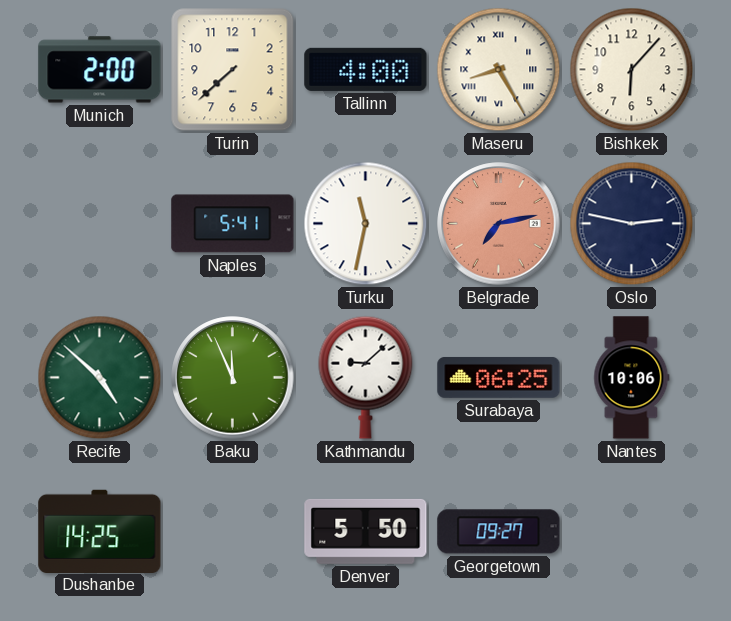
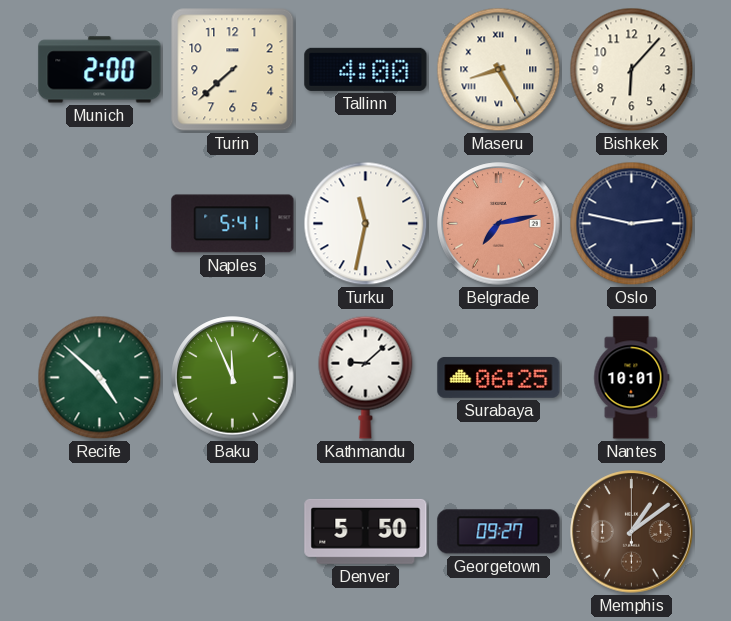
Nantes: 10:06 -> 10:01
Dushanbe: 14:25 -> none
Memphis: none -> 1:09
